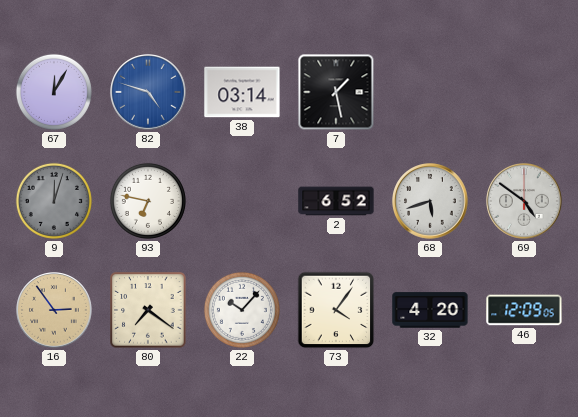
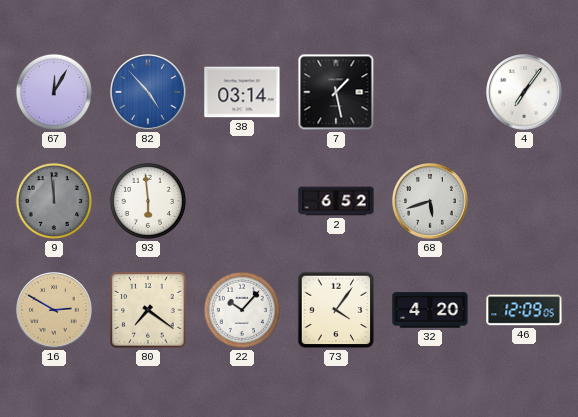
82: 4:48 -> 4:53
4: none -> 7:06
9: 12:03 -> 11:59
93: 6:47 -> 5:59
69: 4:51 -> none
16: 2:54 -> 2:50
